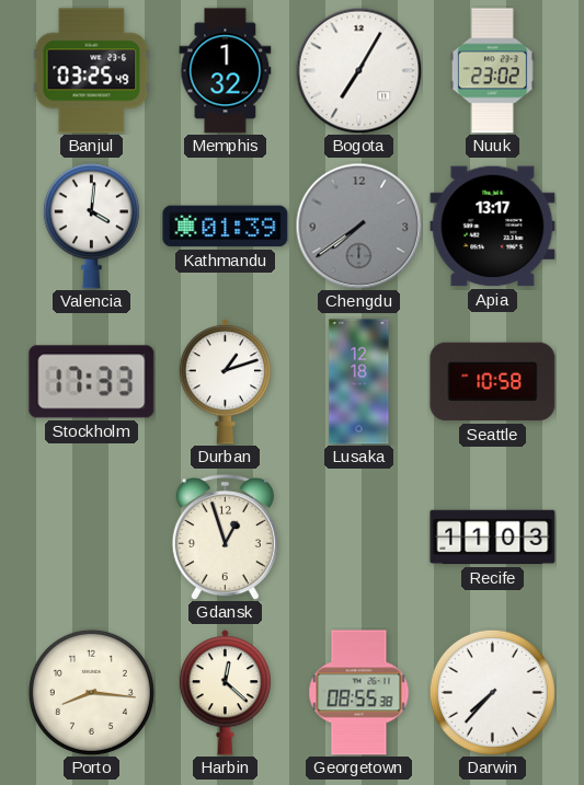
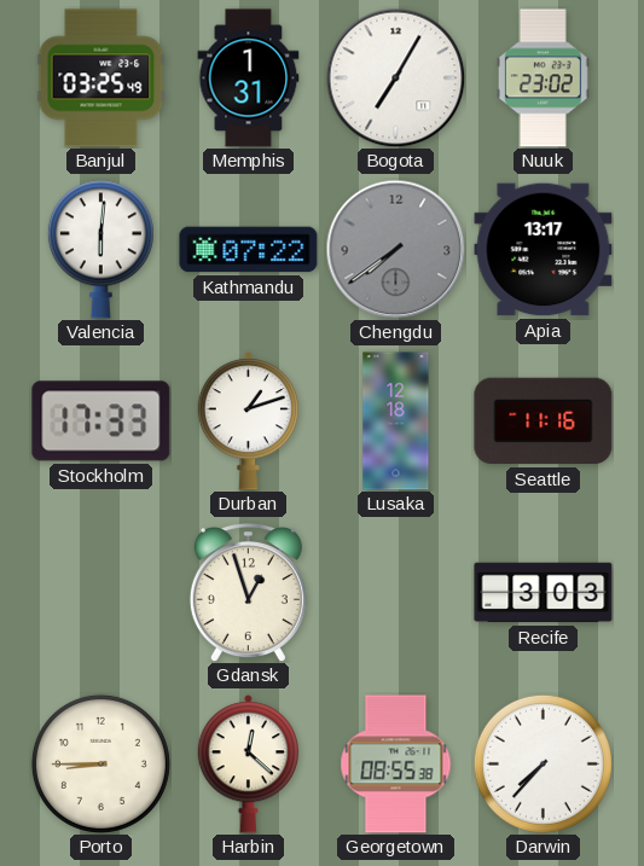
Memphis: 1:32 -> 1:31
Valencia: 4:01 -> 6:01
Kathmandu: 01:39 -> 07:22
Seattle: 10:58 -> 11:16
Recife: 11:03 -> 3:03
Porto: 8:16 -> 8:45
